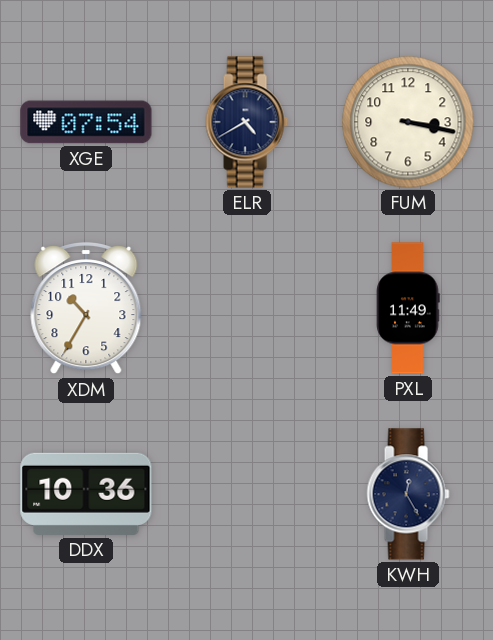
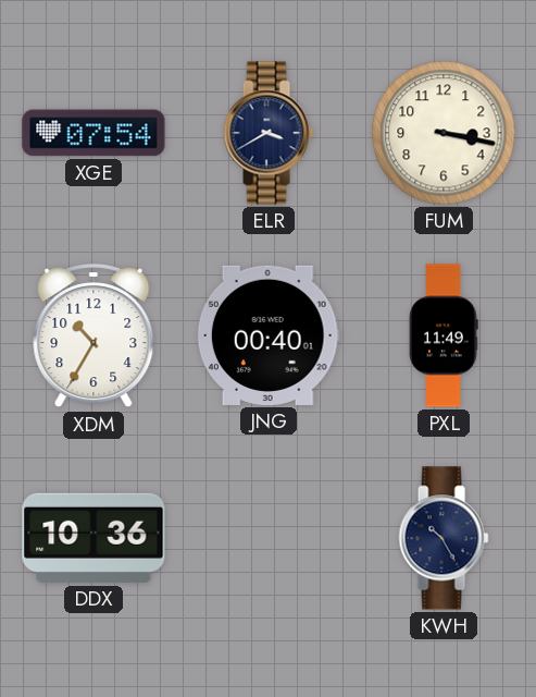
ELR: 4:40 -> 3:40
JNG: none -> 00:40
KWH: 12:25 -> 10:25
